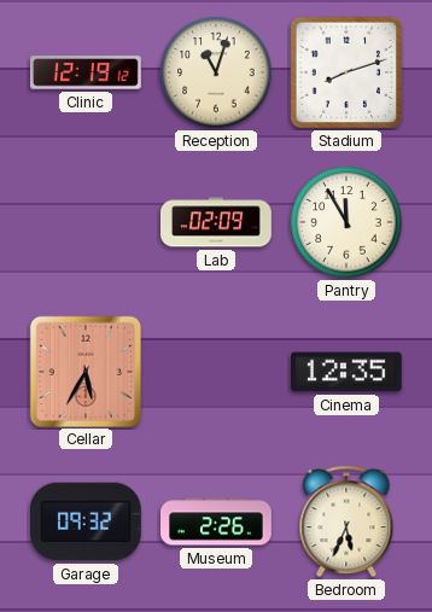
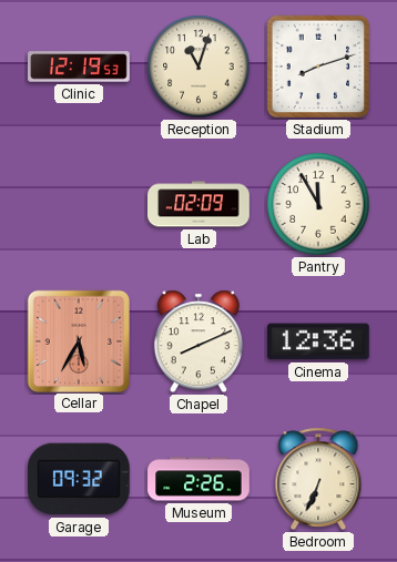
Clinic: 12:19:12 -> 12:19:53
Chapel: none -> 8:11
Cinema: 12:35 -> 12:36
Bedroom: 5:34 -> 6:34
